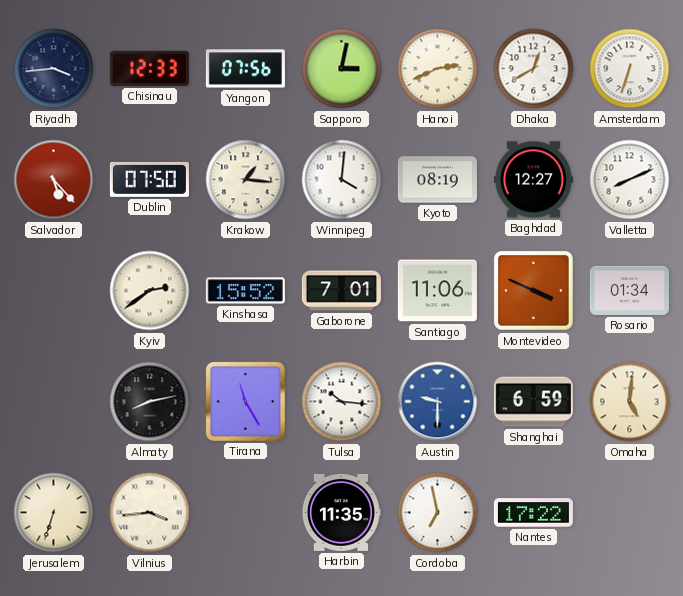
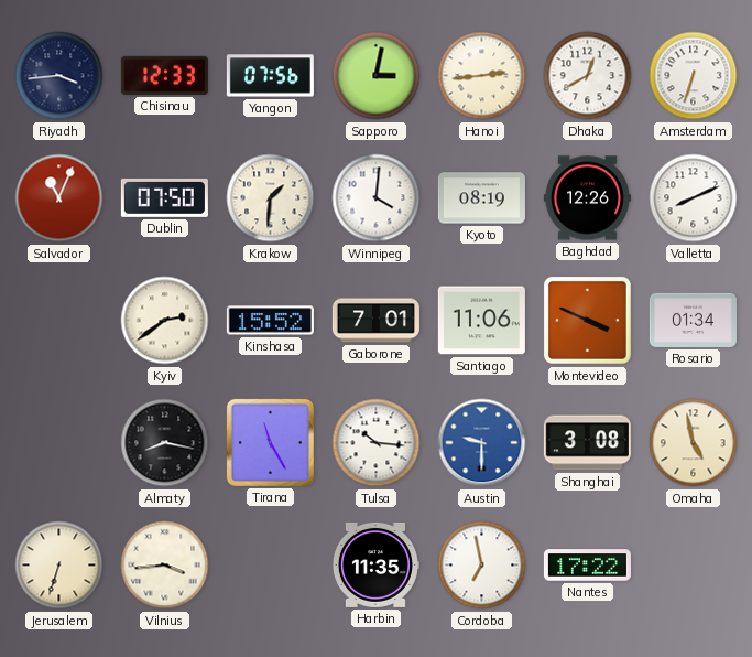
Hanoi: 2:41 -> 2:44
Salvador: 5:23 -> 11:04
Krakow: 1:16 -> 1:31
Baghdad: 12:27 -> 12:26
Almaty: 8:13 -> 8:17
Shanghai: 6:59 -> 3:08
Omaha: 5:01 -> 4:58
